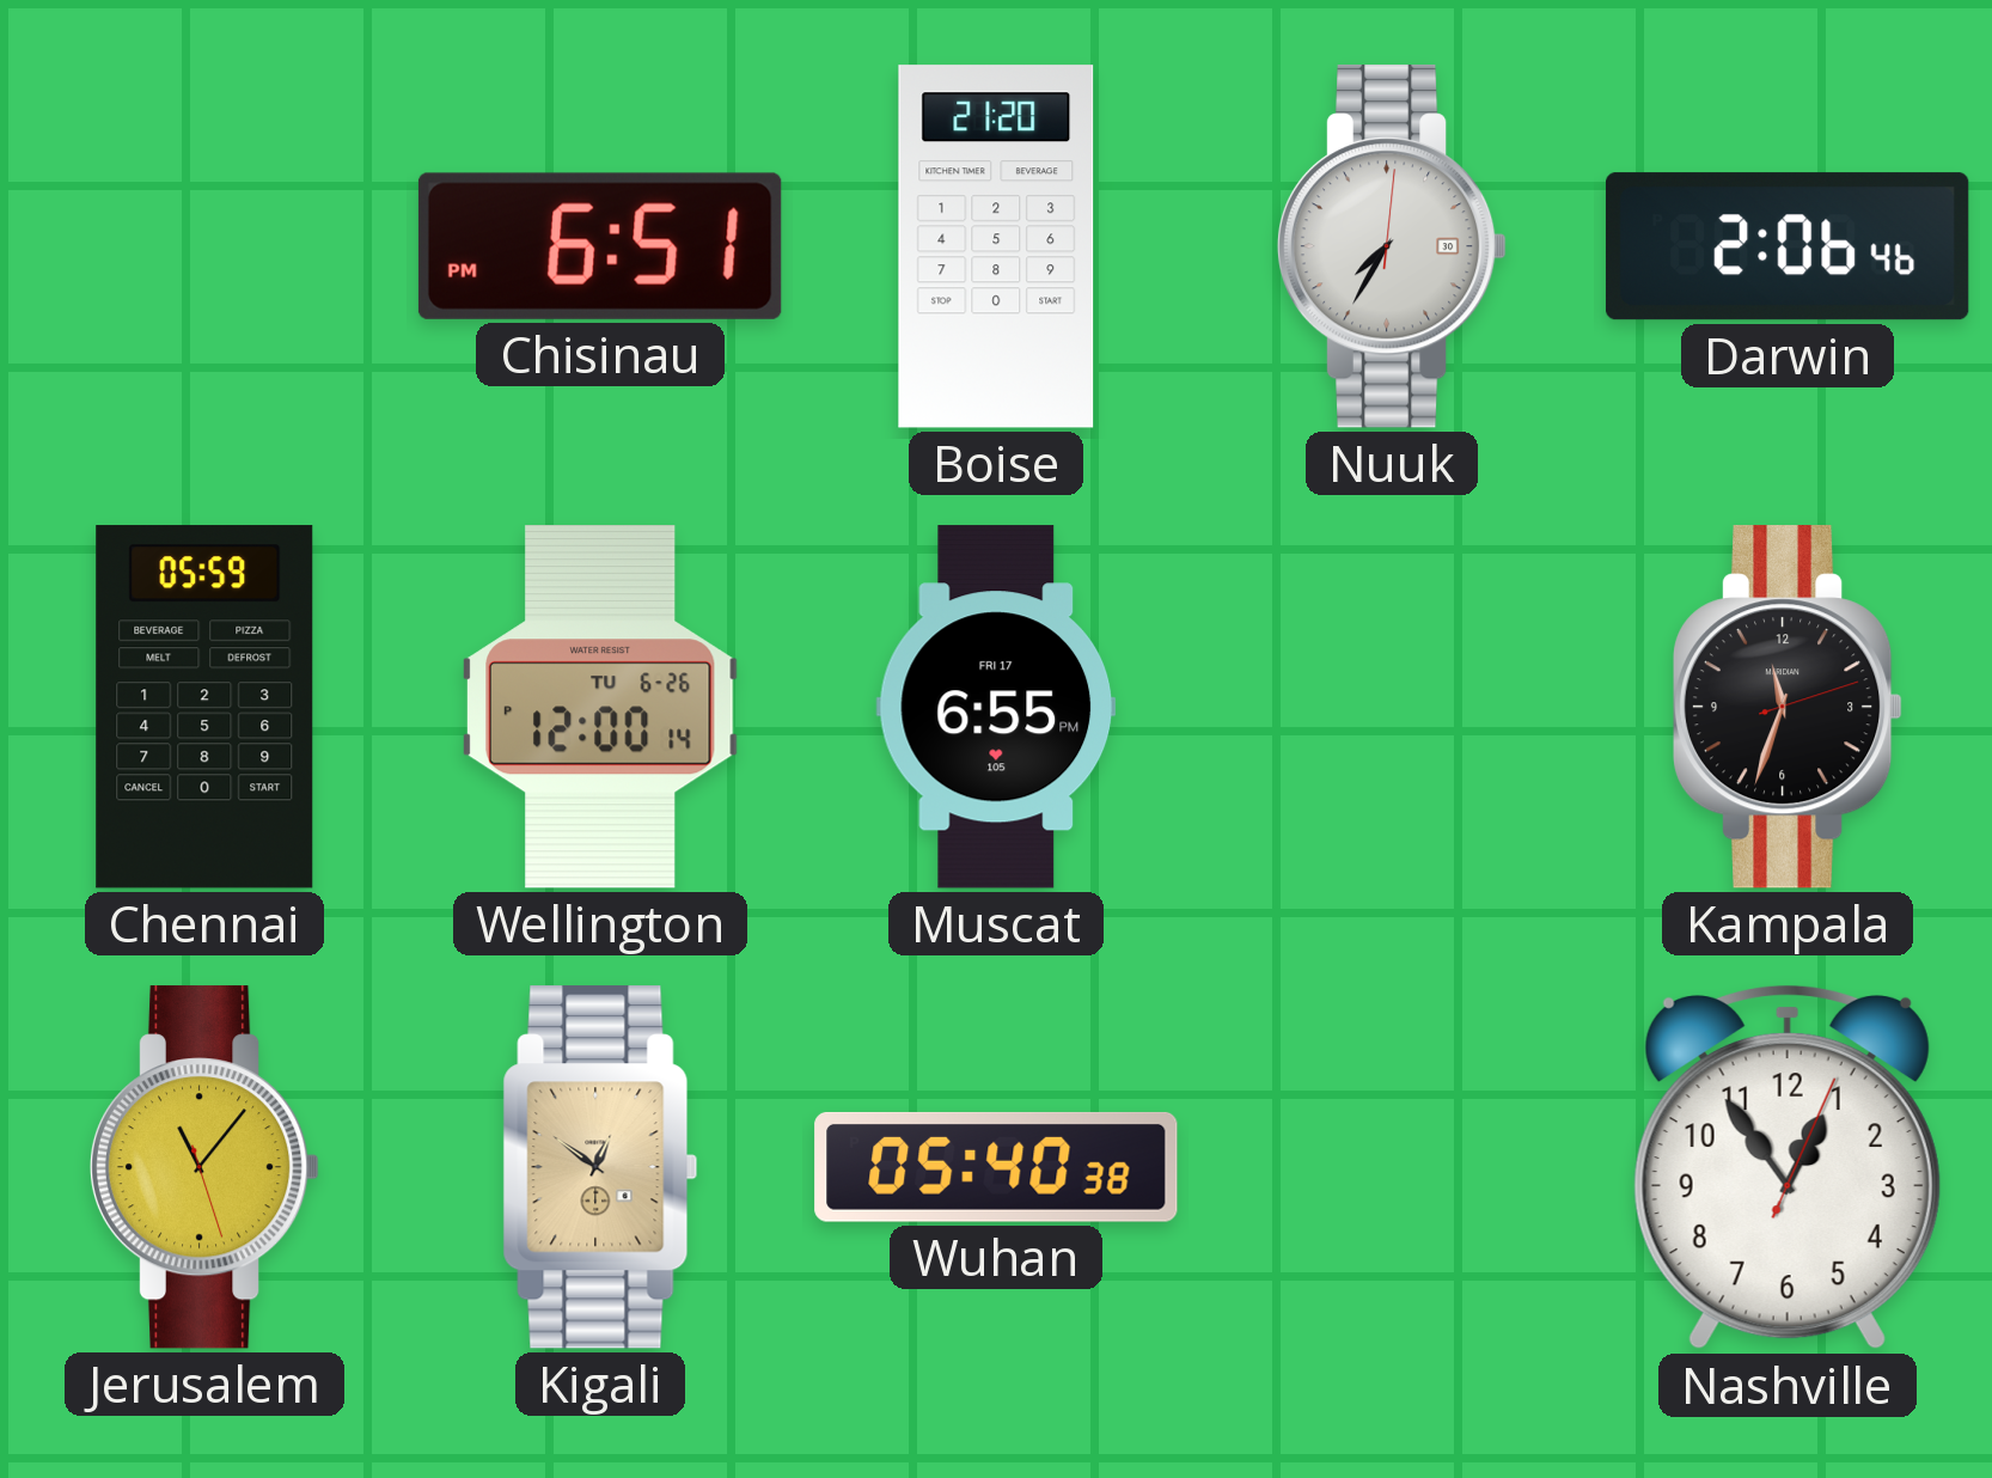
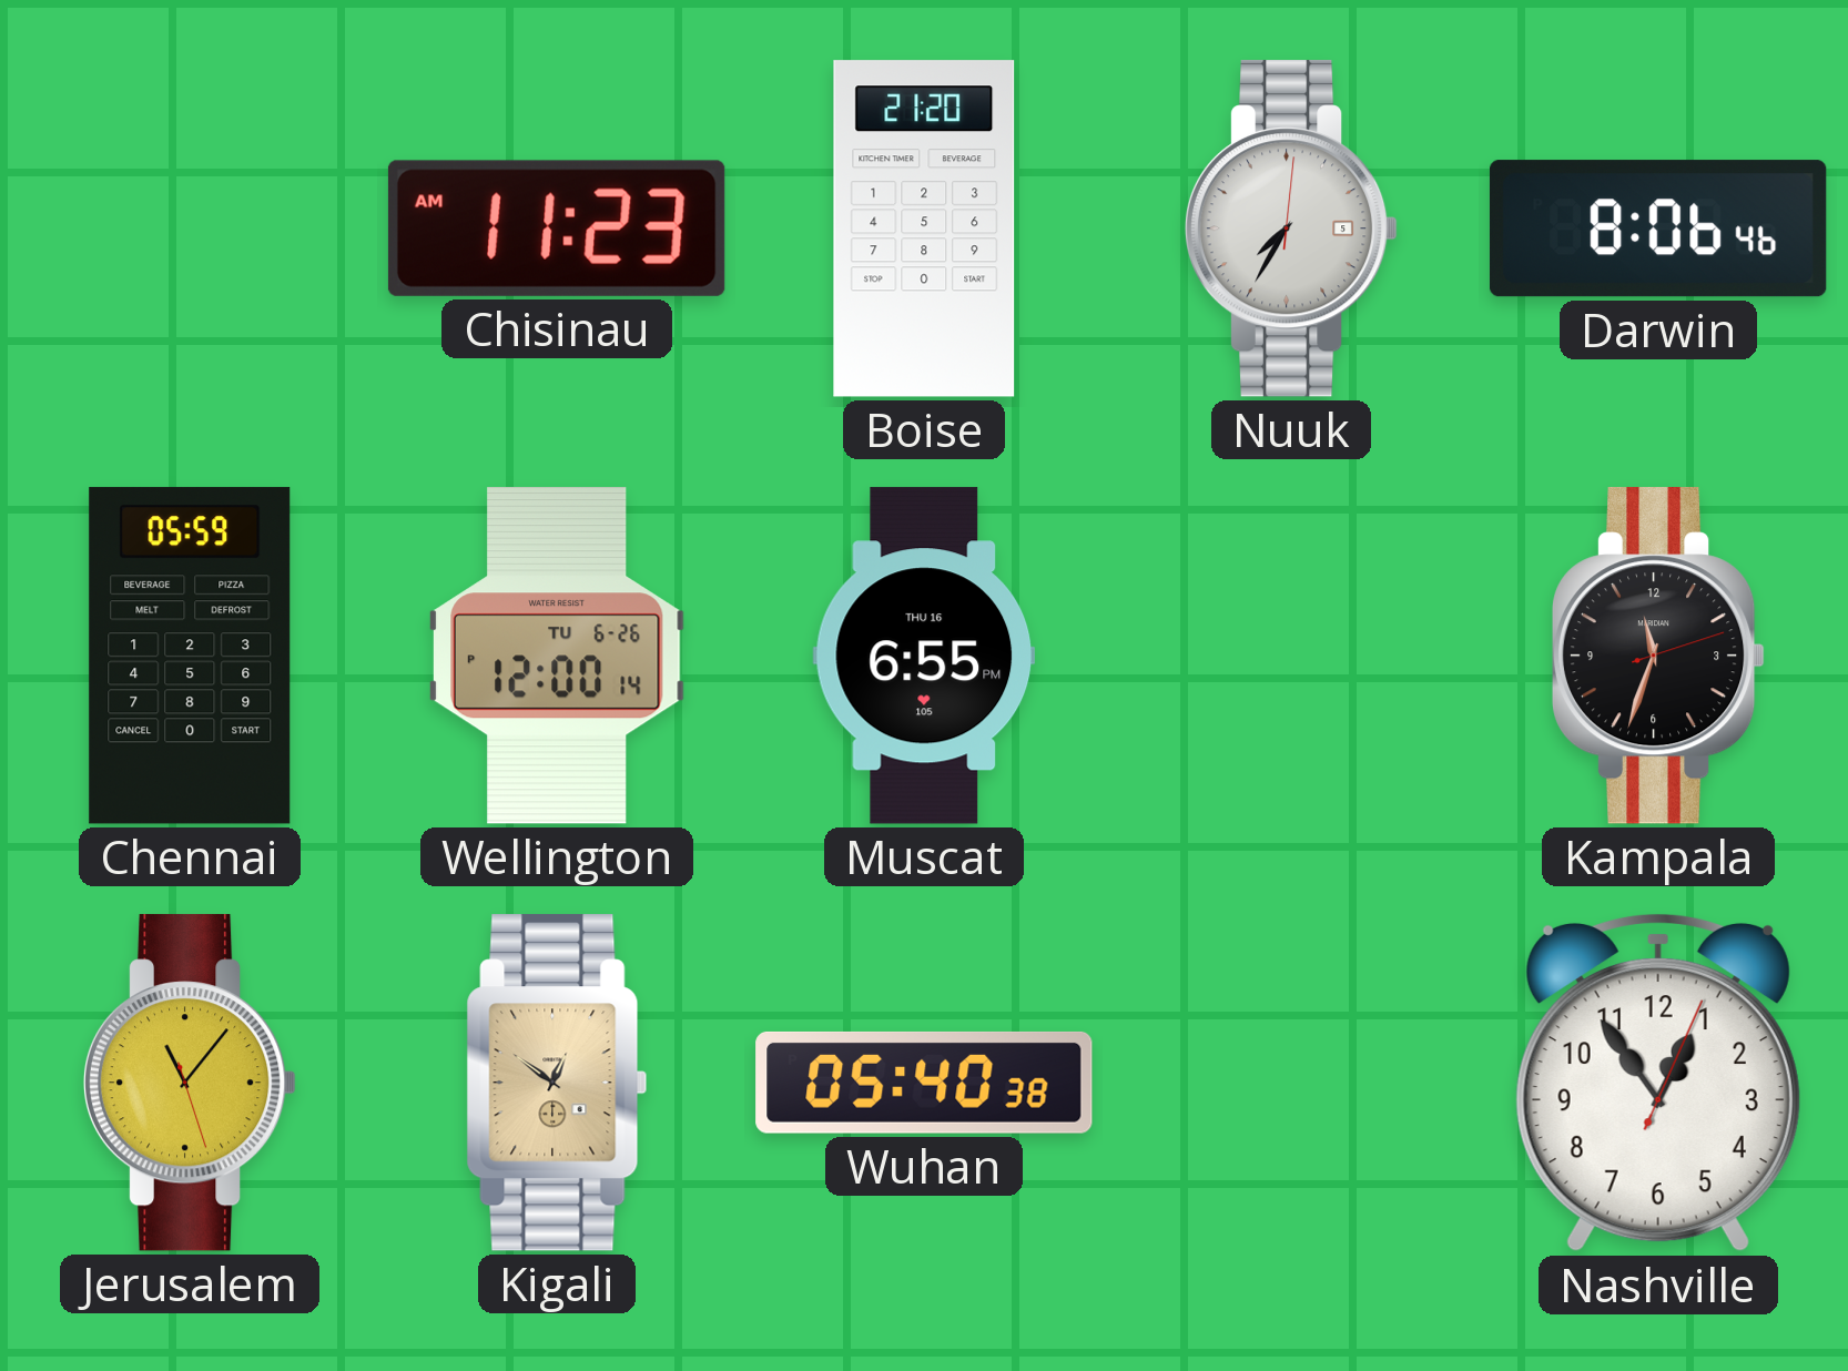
Chisinau: 6:51 -> 11:23
Nuuk date: 30 -> 5
Darwin: 2:06 -> 8:06
Muscat date: FRI 17 -> THU 16
